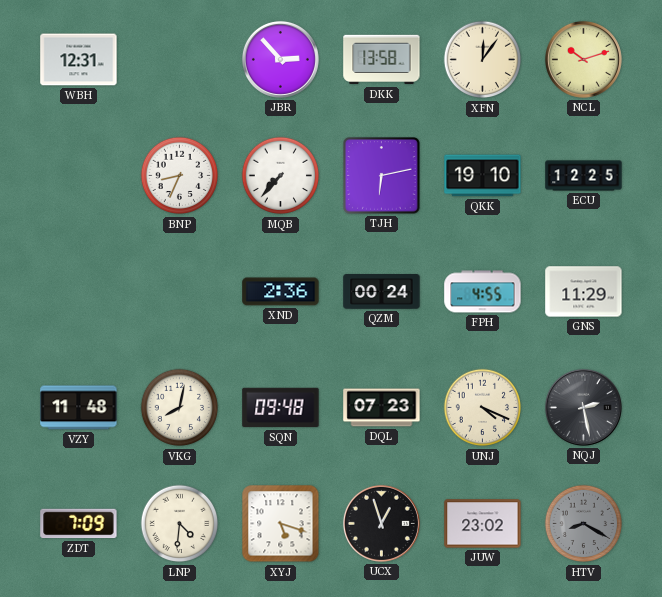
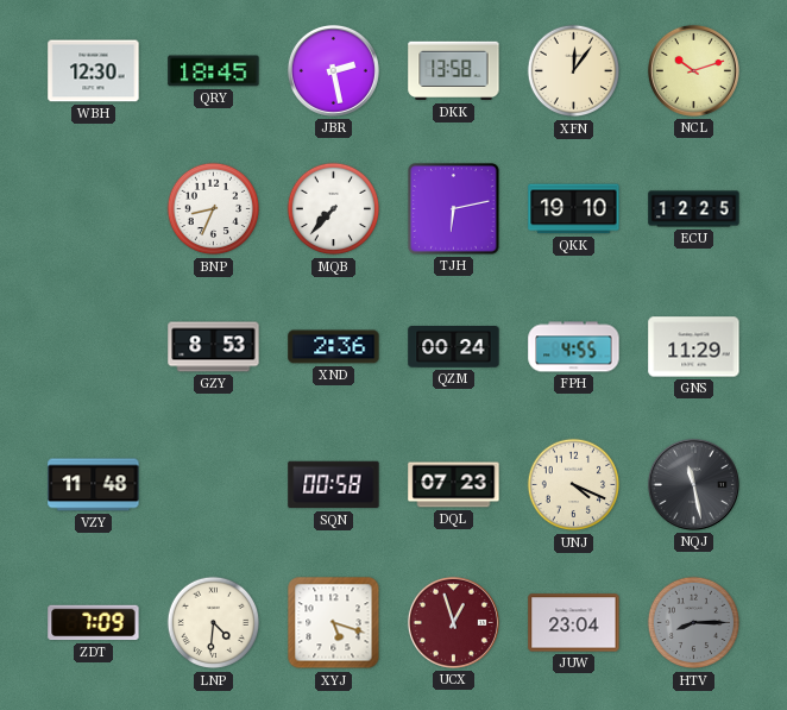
WBH: 12:31 -> 12:30
QRY: none -> 18:45
JBR: 2:53 -> 2:28
GZY: none -> 8:53
VKG: 8:02 -> none
SQN: 09:48 -> 00:58
NQJ: 2:28 -> 11:28
UCX dial: black -> burgundy
JUW: 23:02 -> 23:04
HTV: 8:20 -> 8:15
